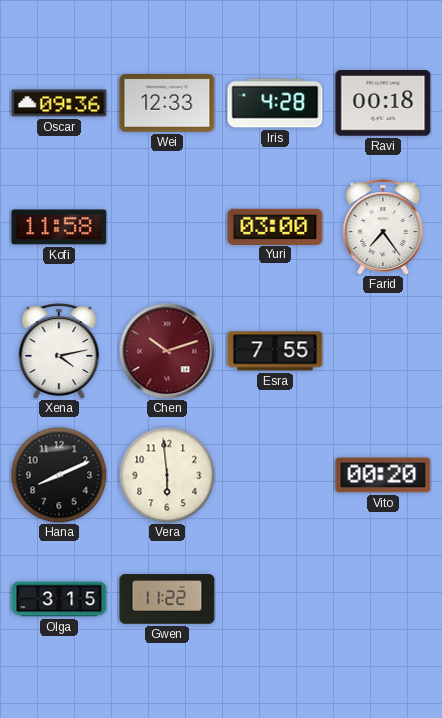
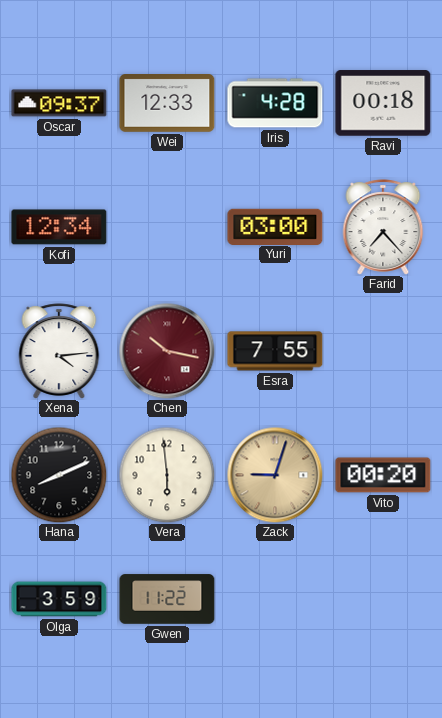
Oscar: 09:36 -> 09:37
Kofi: 11:58 -> 12:34
Farid: 7:24 -> 7:23
Xena: 4:13 -> 4:14
Chen: 10:12 -> 10:17
Zack: none -> 9:03
Olga: 3:15 -> 3:59
